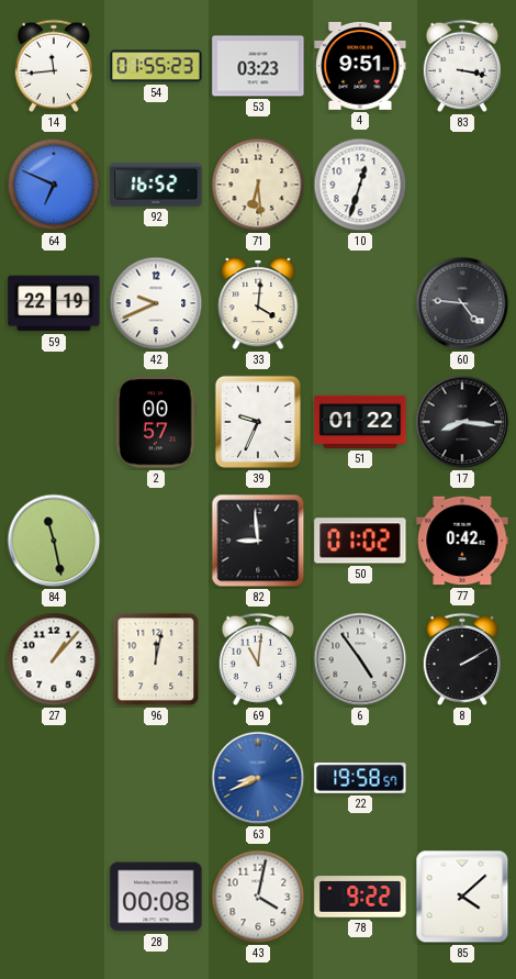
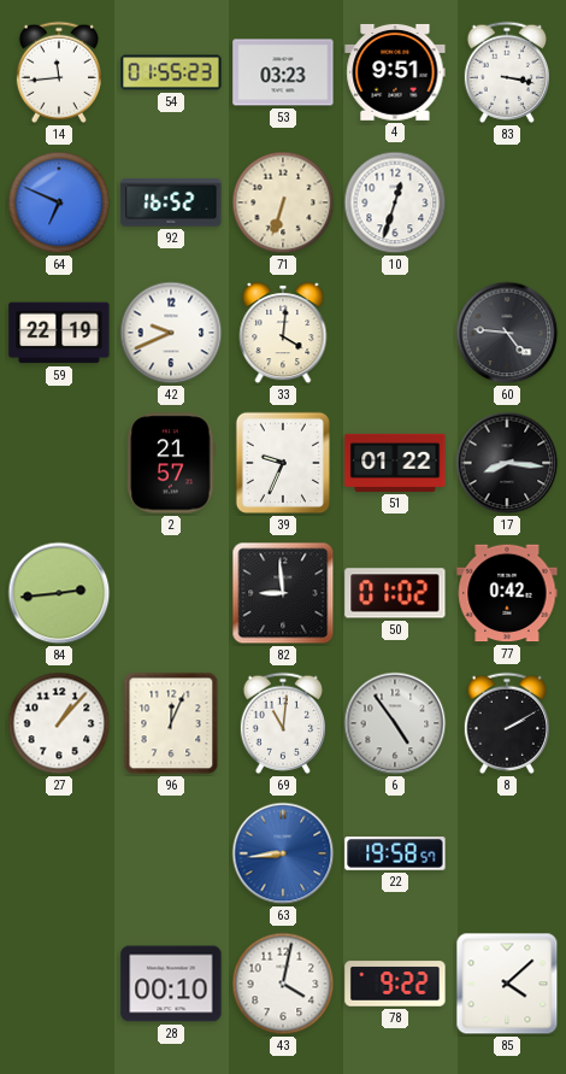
71: 6:29 -> 6:33
2: 00:57 -> 21:57
84: 11:28 -> 2:44
96: 12:02 -> 12:04
63: 8:41 -> 8:44
28: 00:08 -> 00:10
